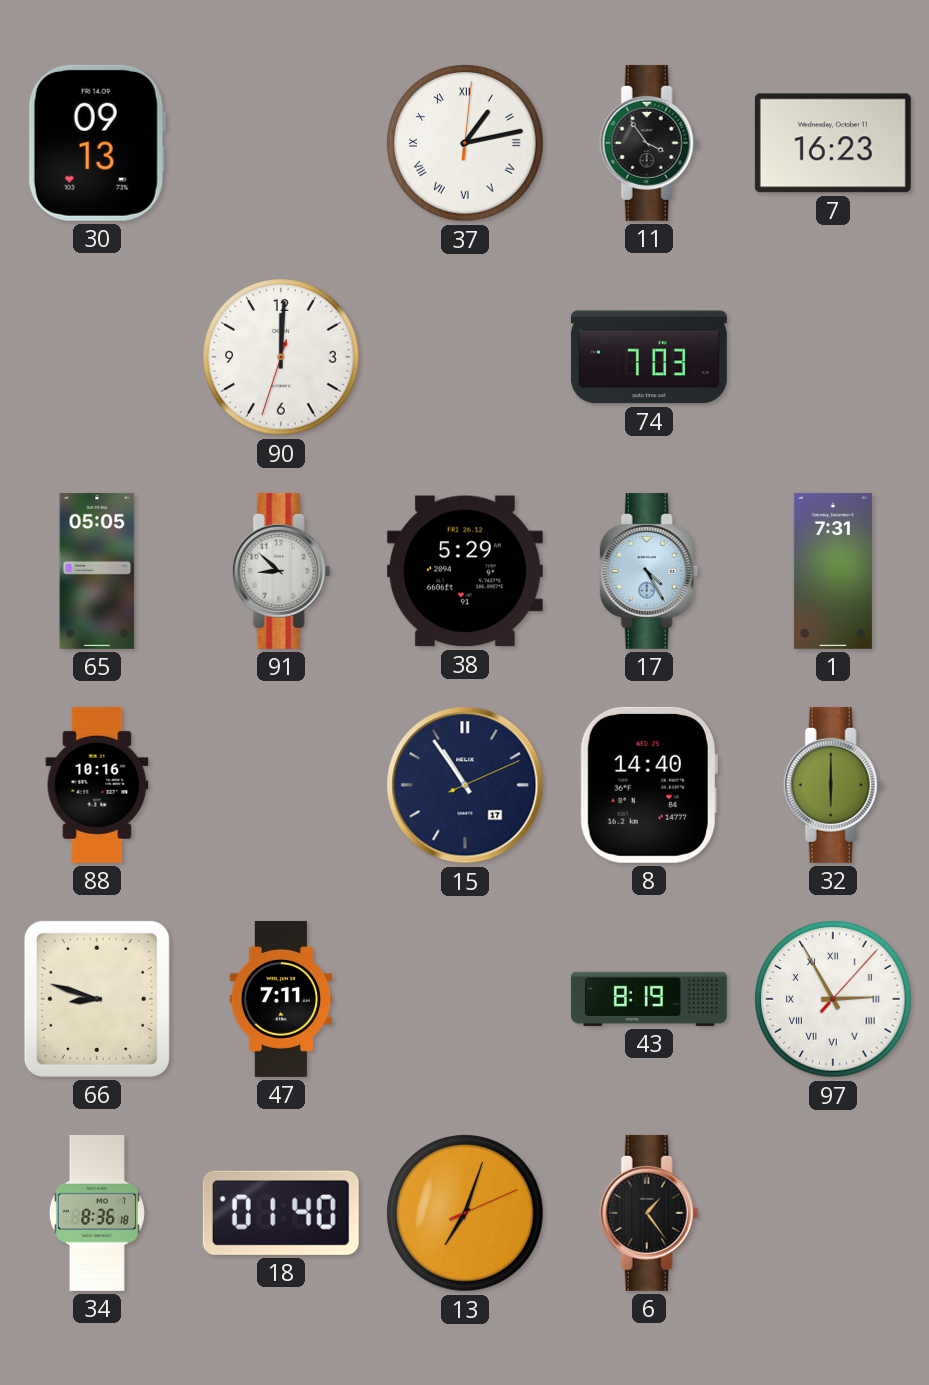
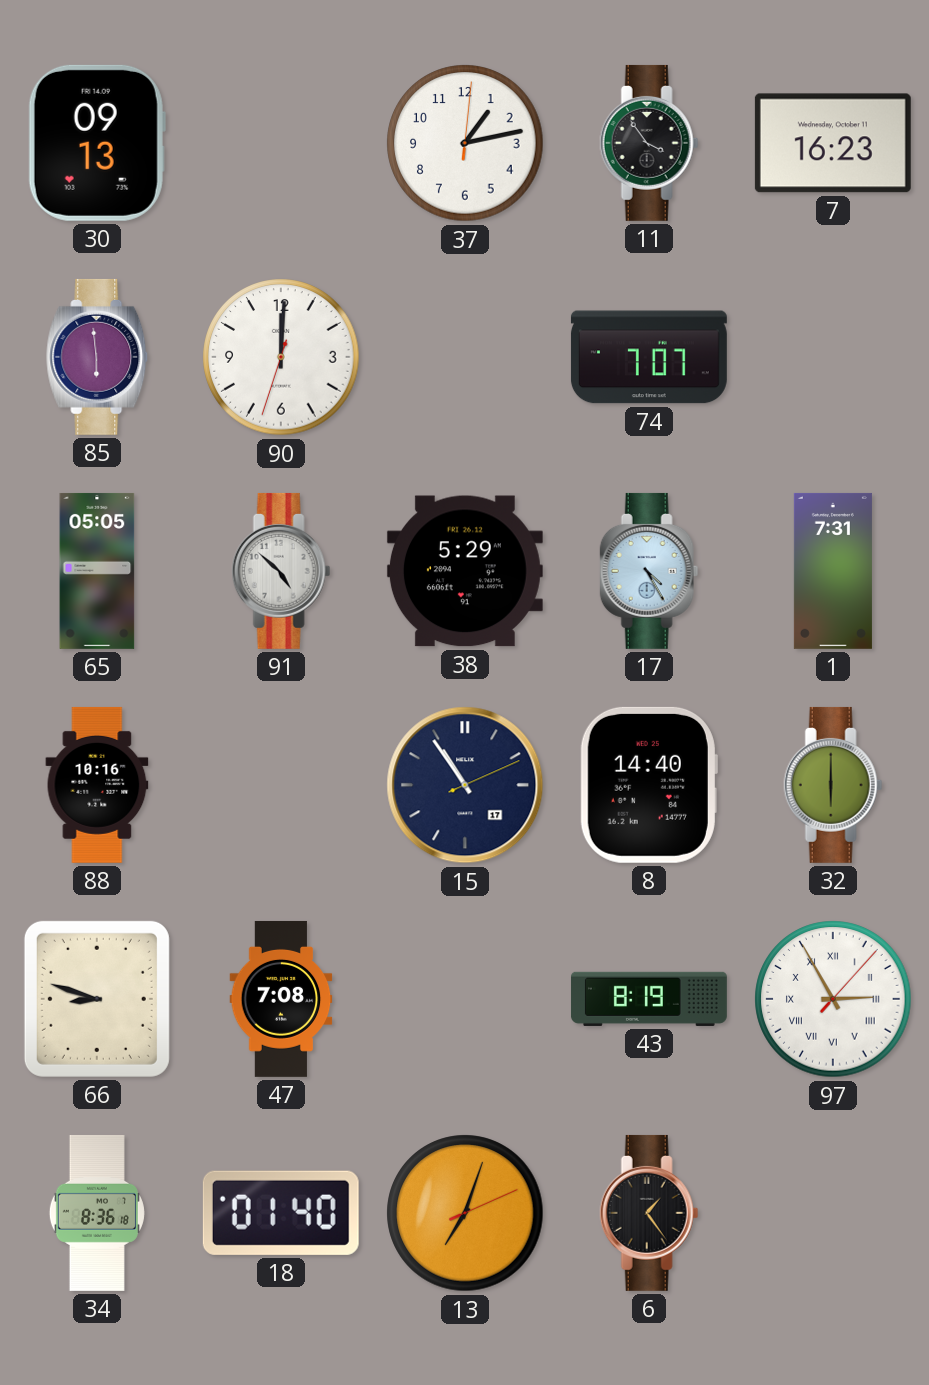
37 numerals: Roman -> Arabic
85: none -> 5:59
74: 7:03 -> 7:07
91: 8:52 -> 4:52
47: 7:11 -> 7:08
